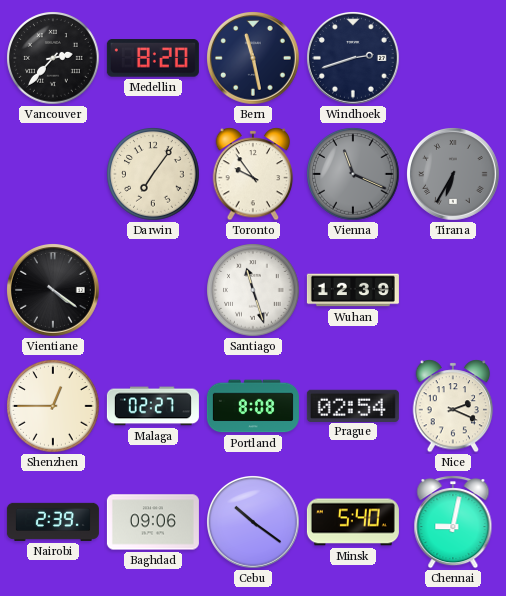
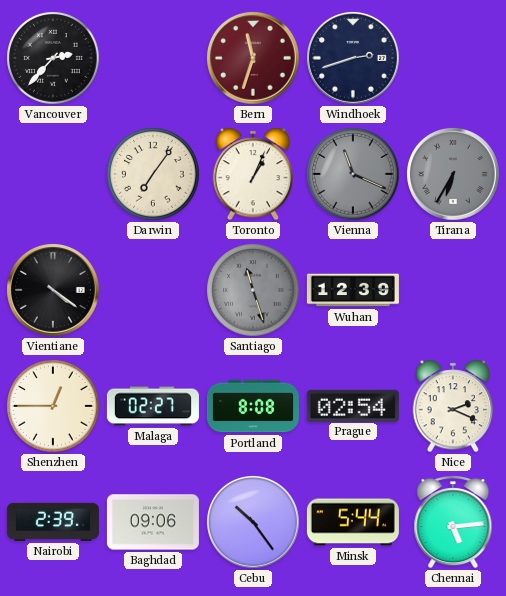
Medellin: 8:20 -> none
Bern: 11:28 -> 11:33
Bern dial: navy -> burgundy
Toronto: 9:54 -> 1:04
Santiago dial: white -> grey
Cebu: 10:21 -> 10:24
Minsk: 5:40 -> 5:44
Chennai: 9:02 -> 5:14
